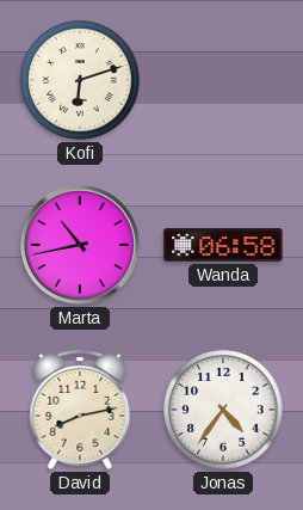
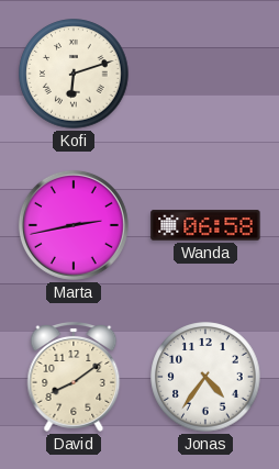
Marta: 10:43 -> 2:43
David: 8:13 -> 8:09
